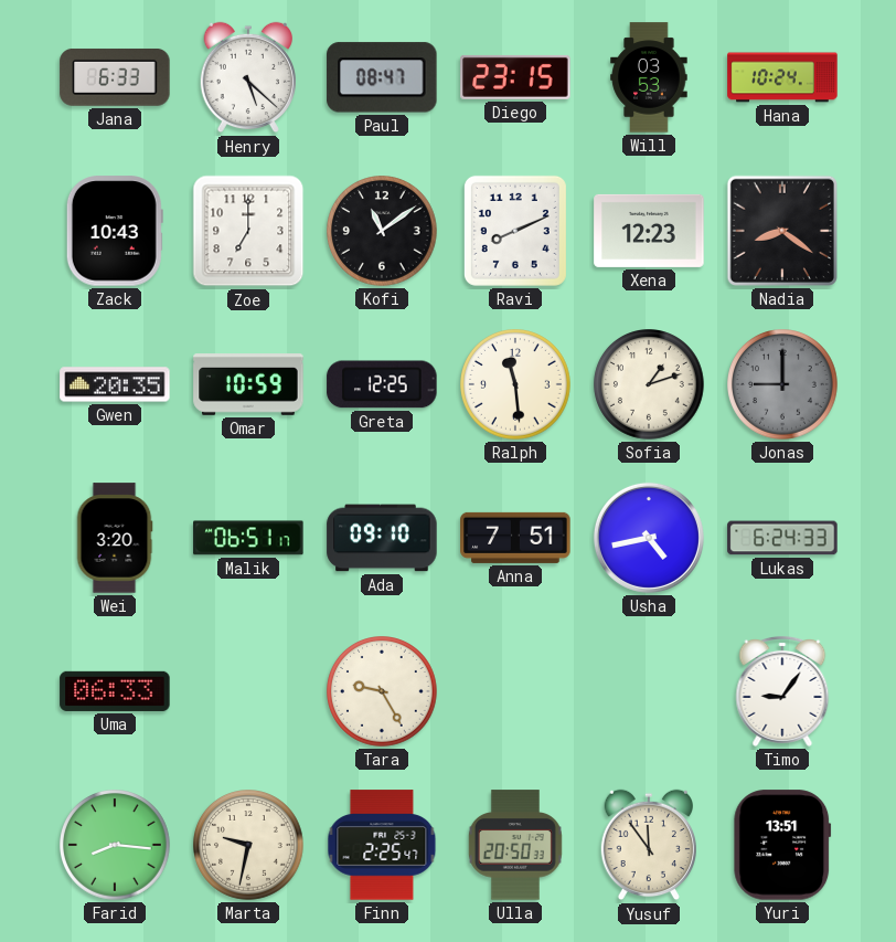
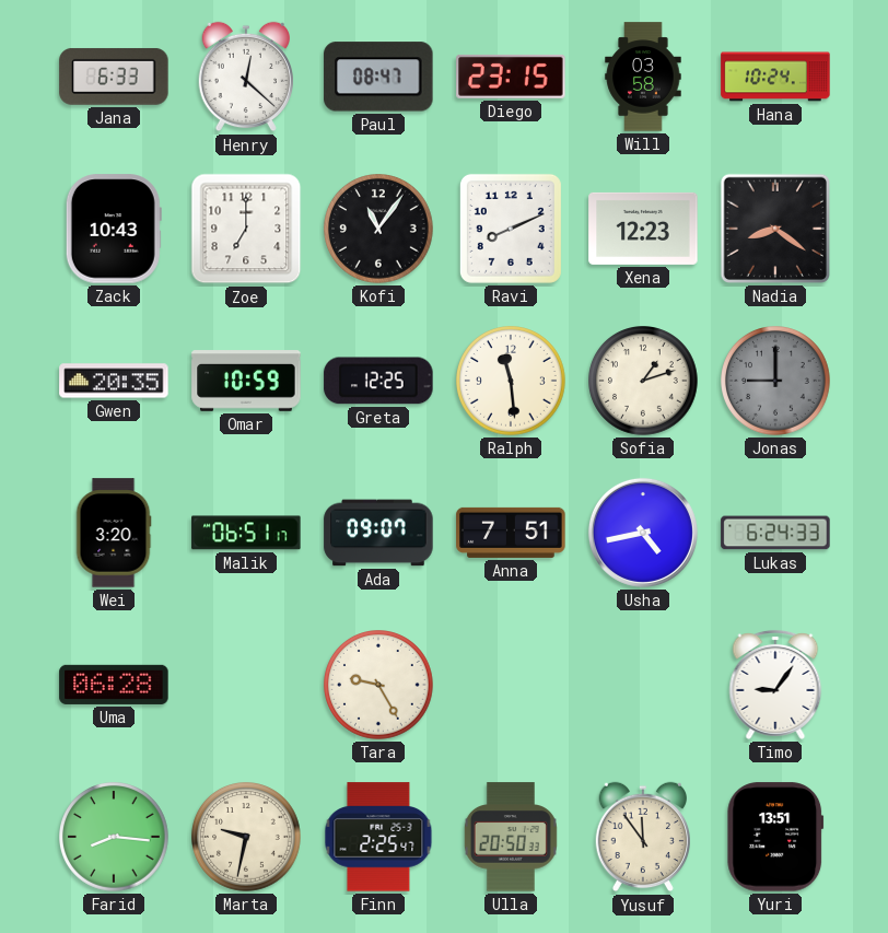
Henry: 5:22 -> 12:22
Will: 03:53 -> 03:58
Kofi: 11:09 -> 11:06
Ada: 09:10 -> 09:07
Uma: 06:33 -> 06:28
